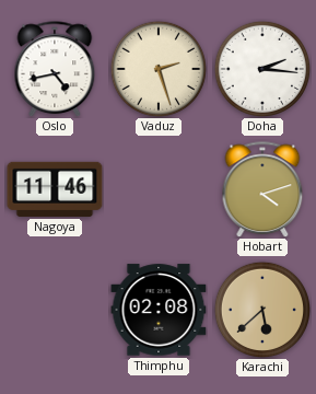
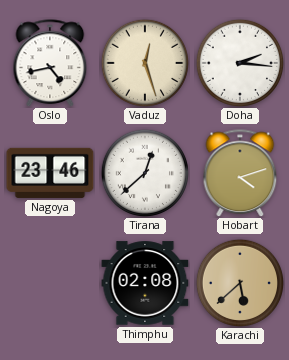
Vaduz: 2:27 -> 12:27
Nagoya: 11:46 -> 23:46
Tirana: none -> 12:38
